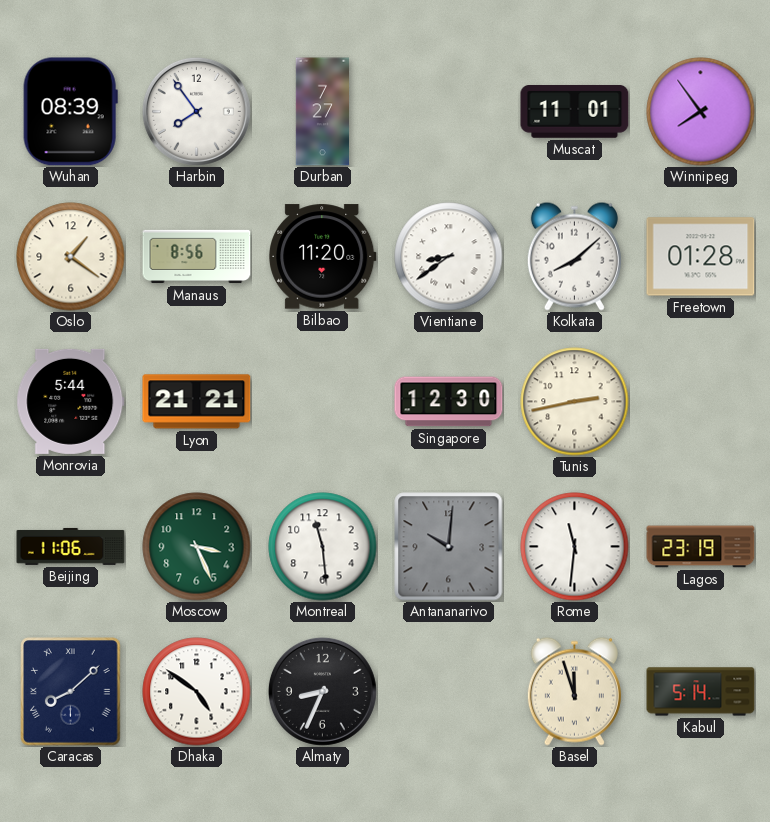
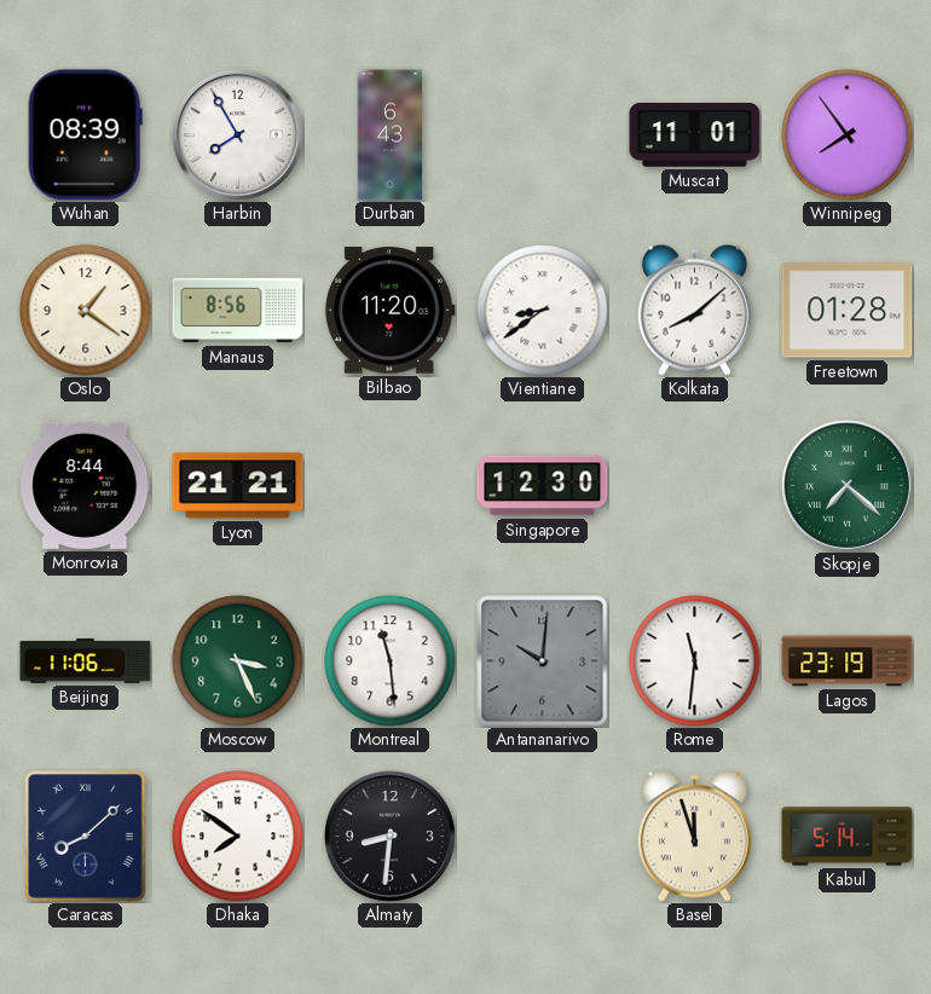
Harbin: 7:54 -> 7:55
Durban: 7:27 -> 6:43
Monrovia: 5:44 -> 8:44
Tunis: 2:43 -> none
Skopje: none -> 7:22
Dhaka: 4:51 -> 7:51
Almaty: 8:34 -> 8:31
